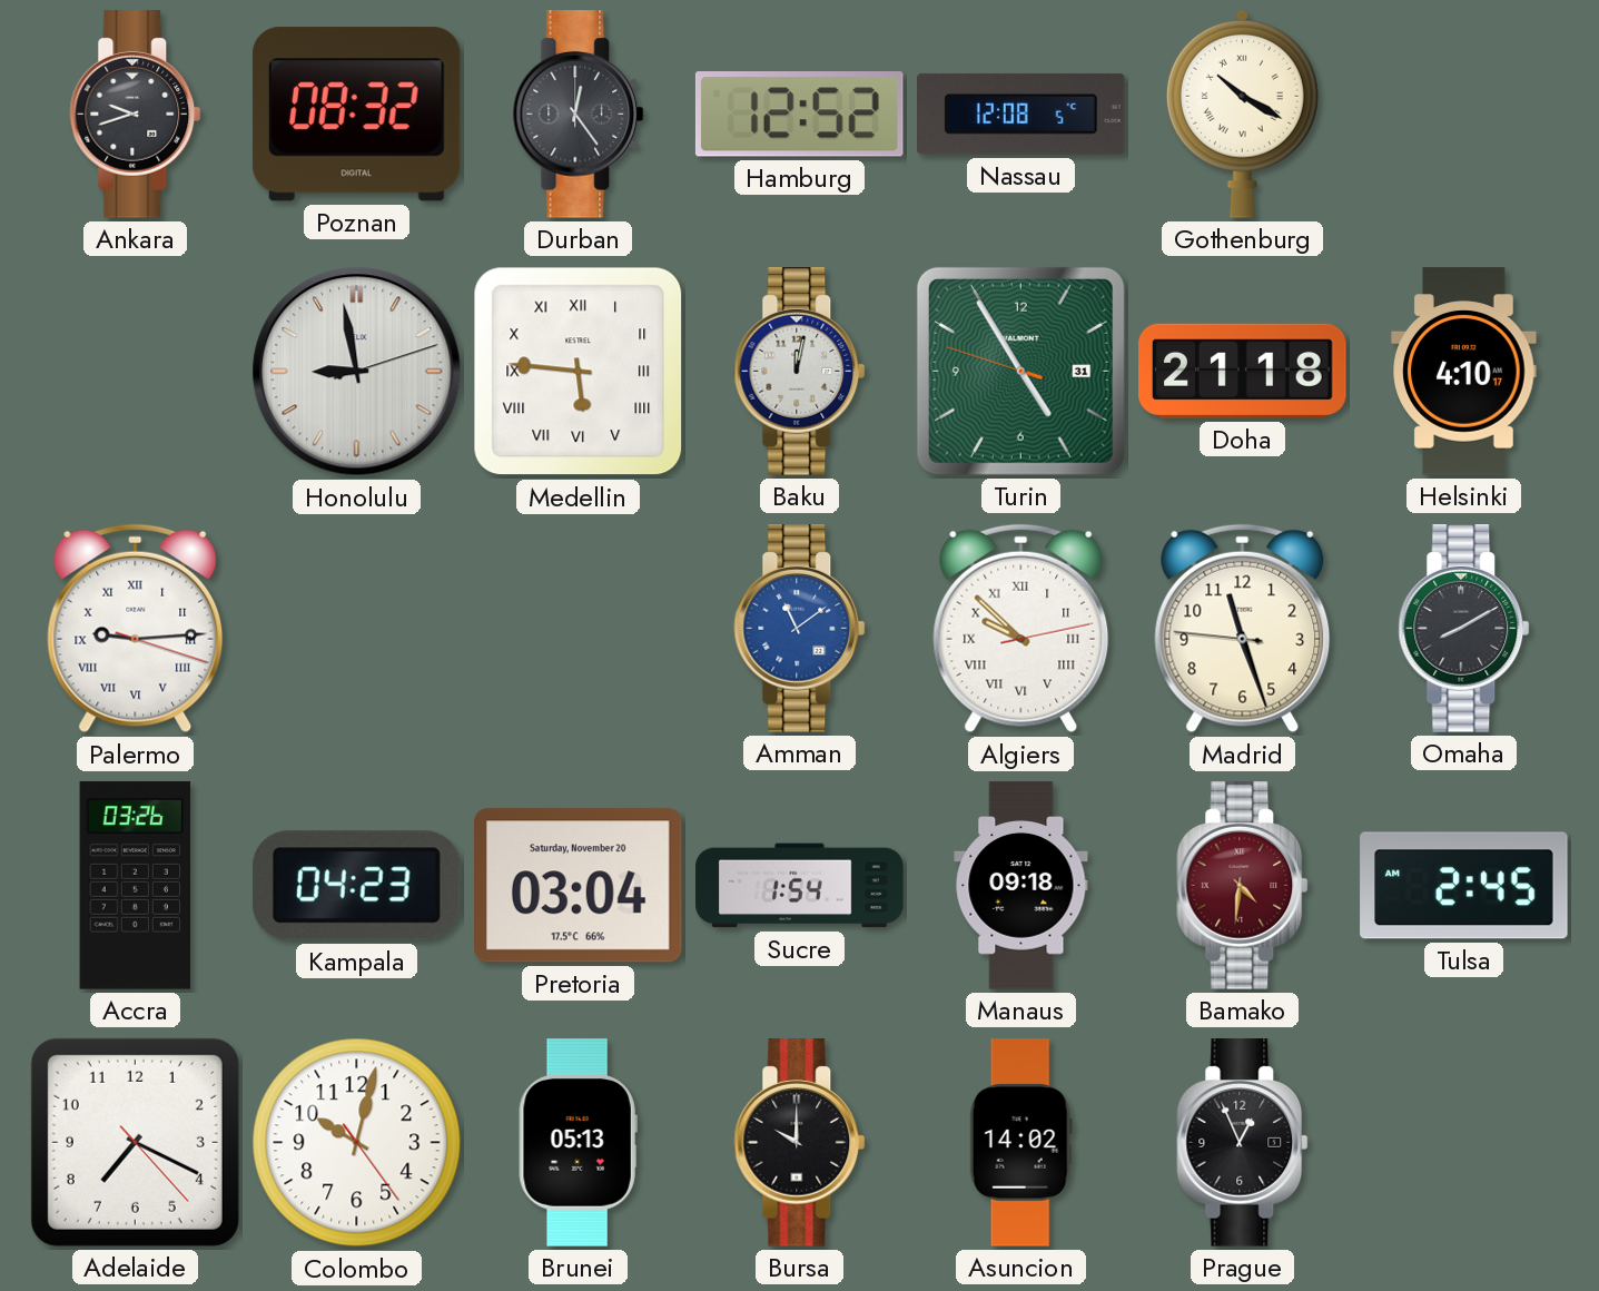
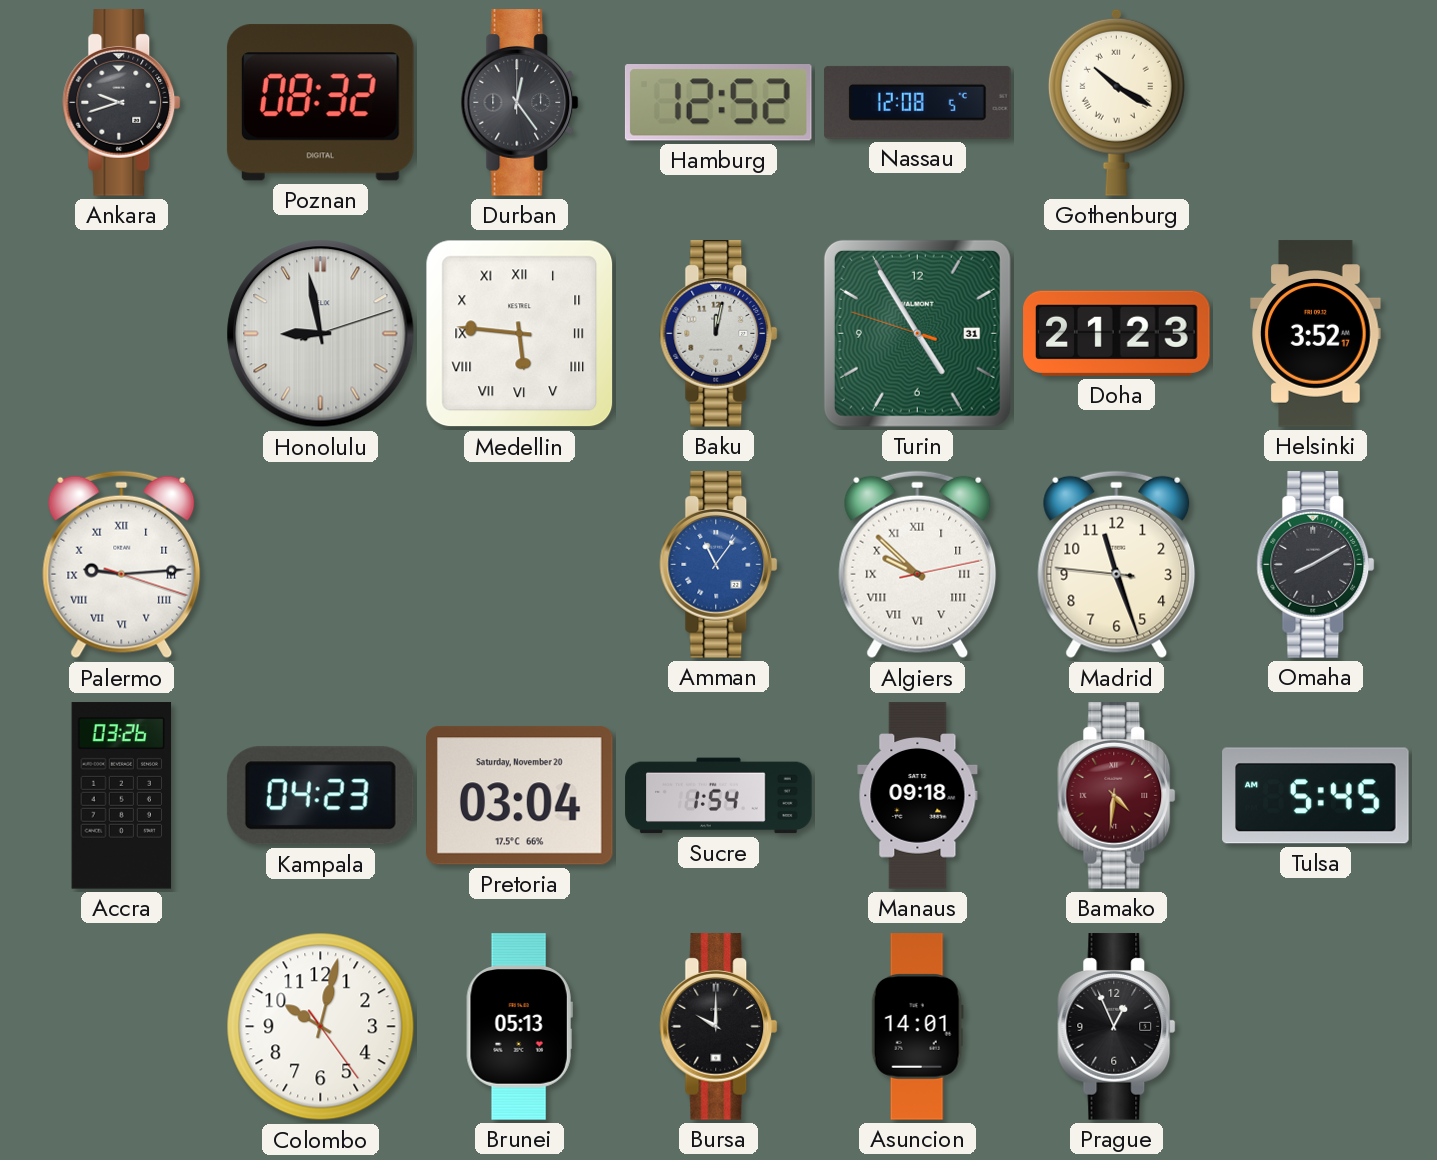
Doha: 21:18 -> 21:23
Helsinki: 4:10 -> 3:52
Amman: 11:09 -> 11:06
Tulsa: 2:45 -> 5:45
Adelaide: 7:19 -> none
Asuncion: 14:02 -> 14:01
